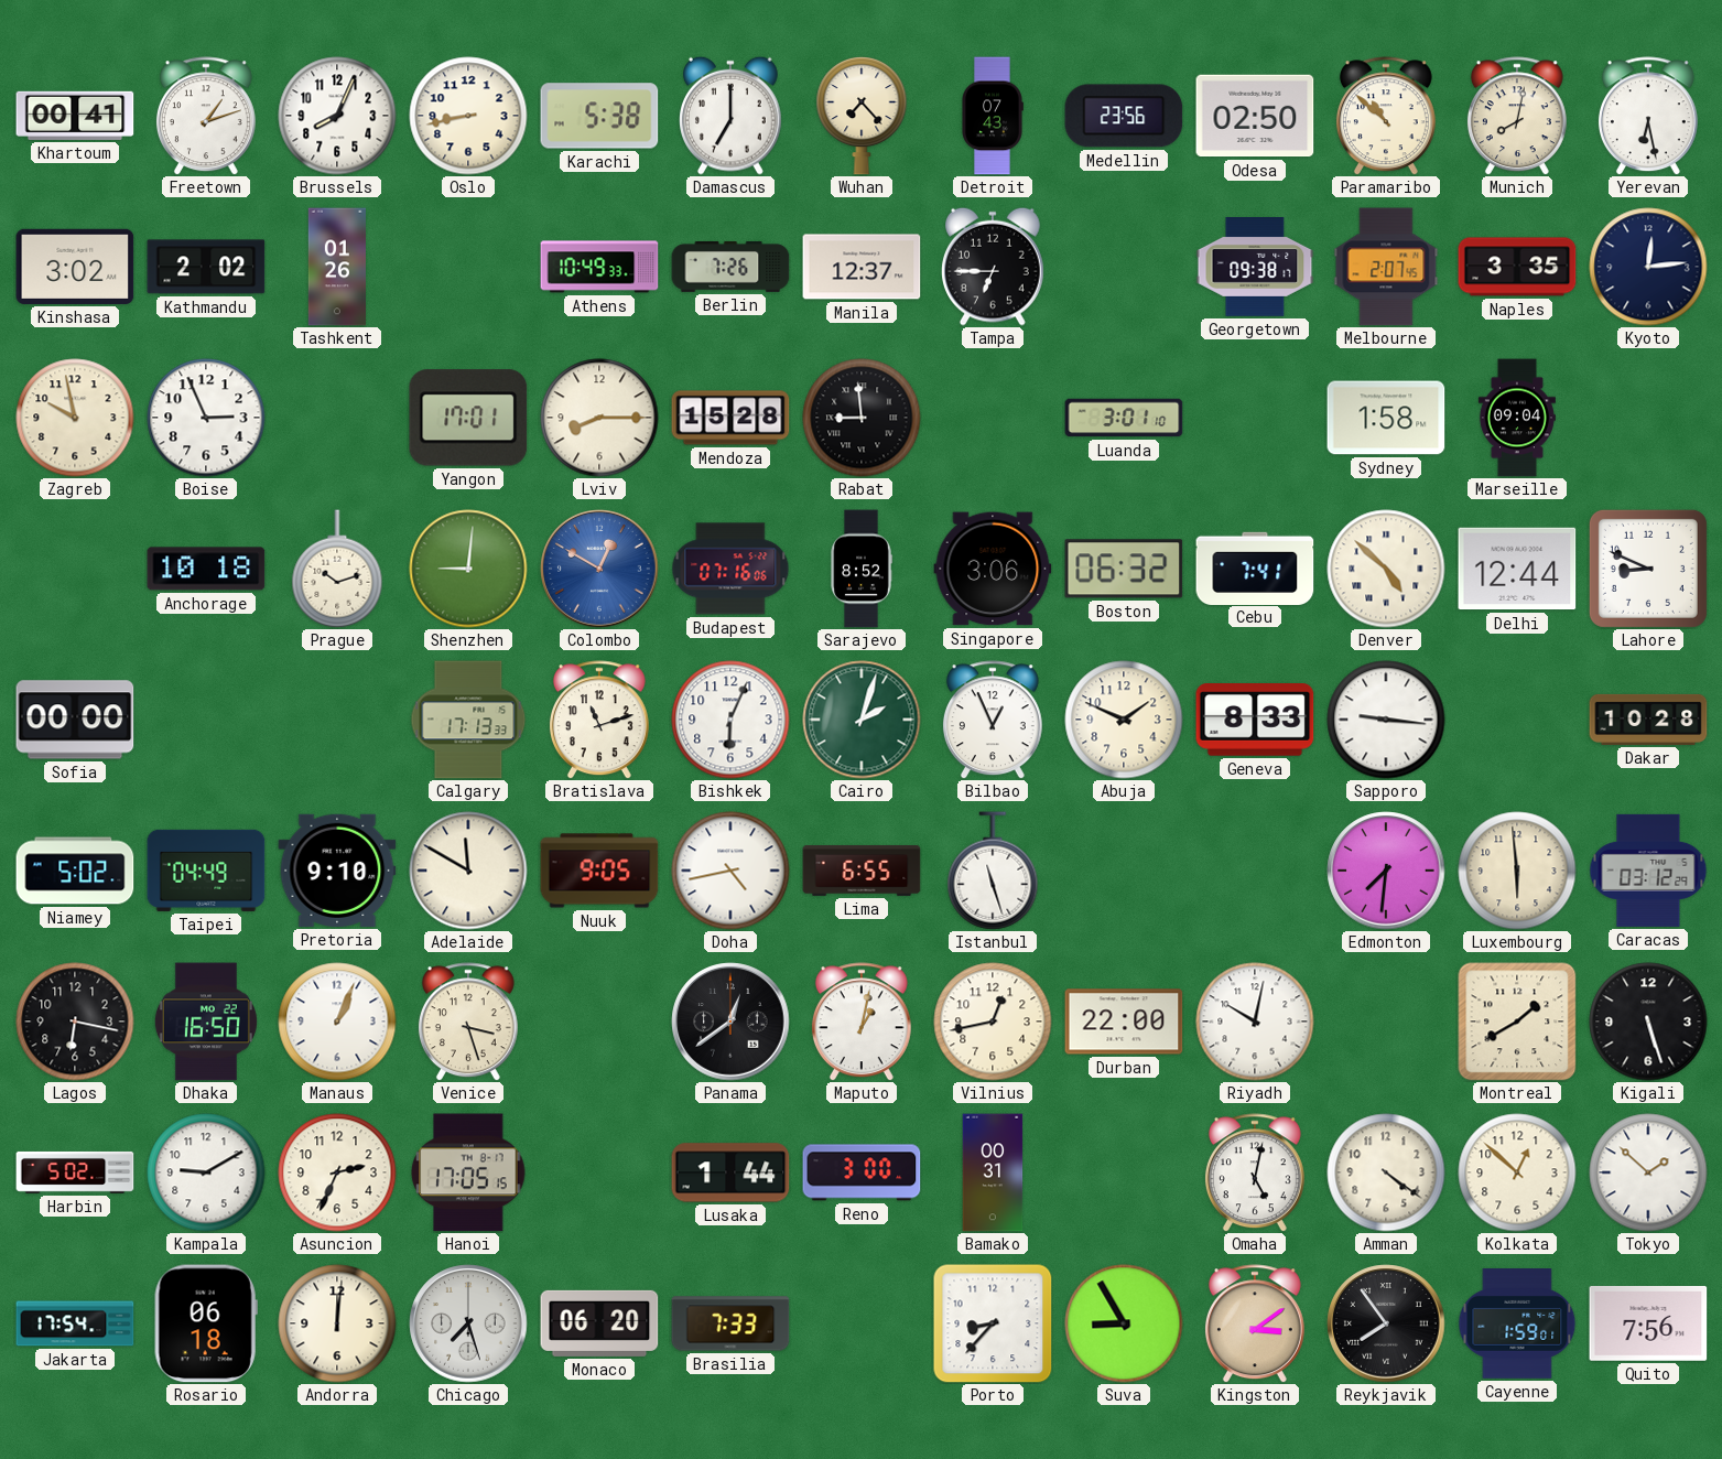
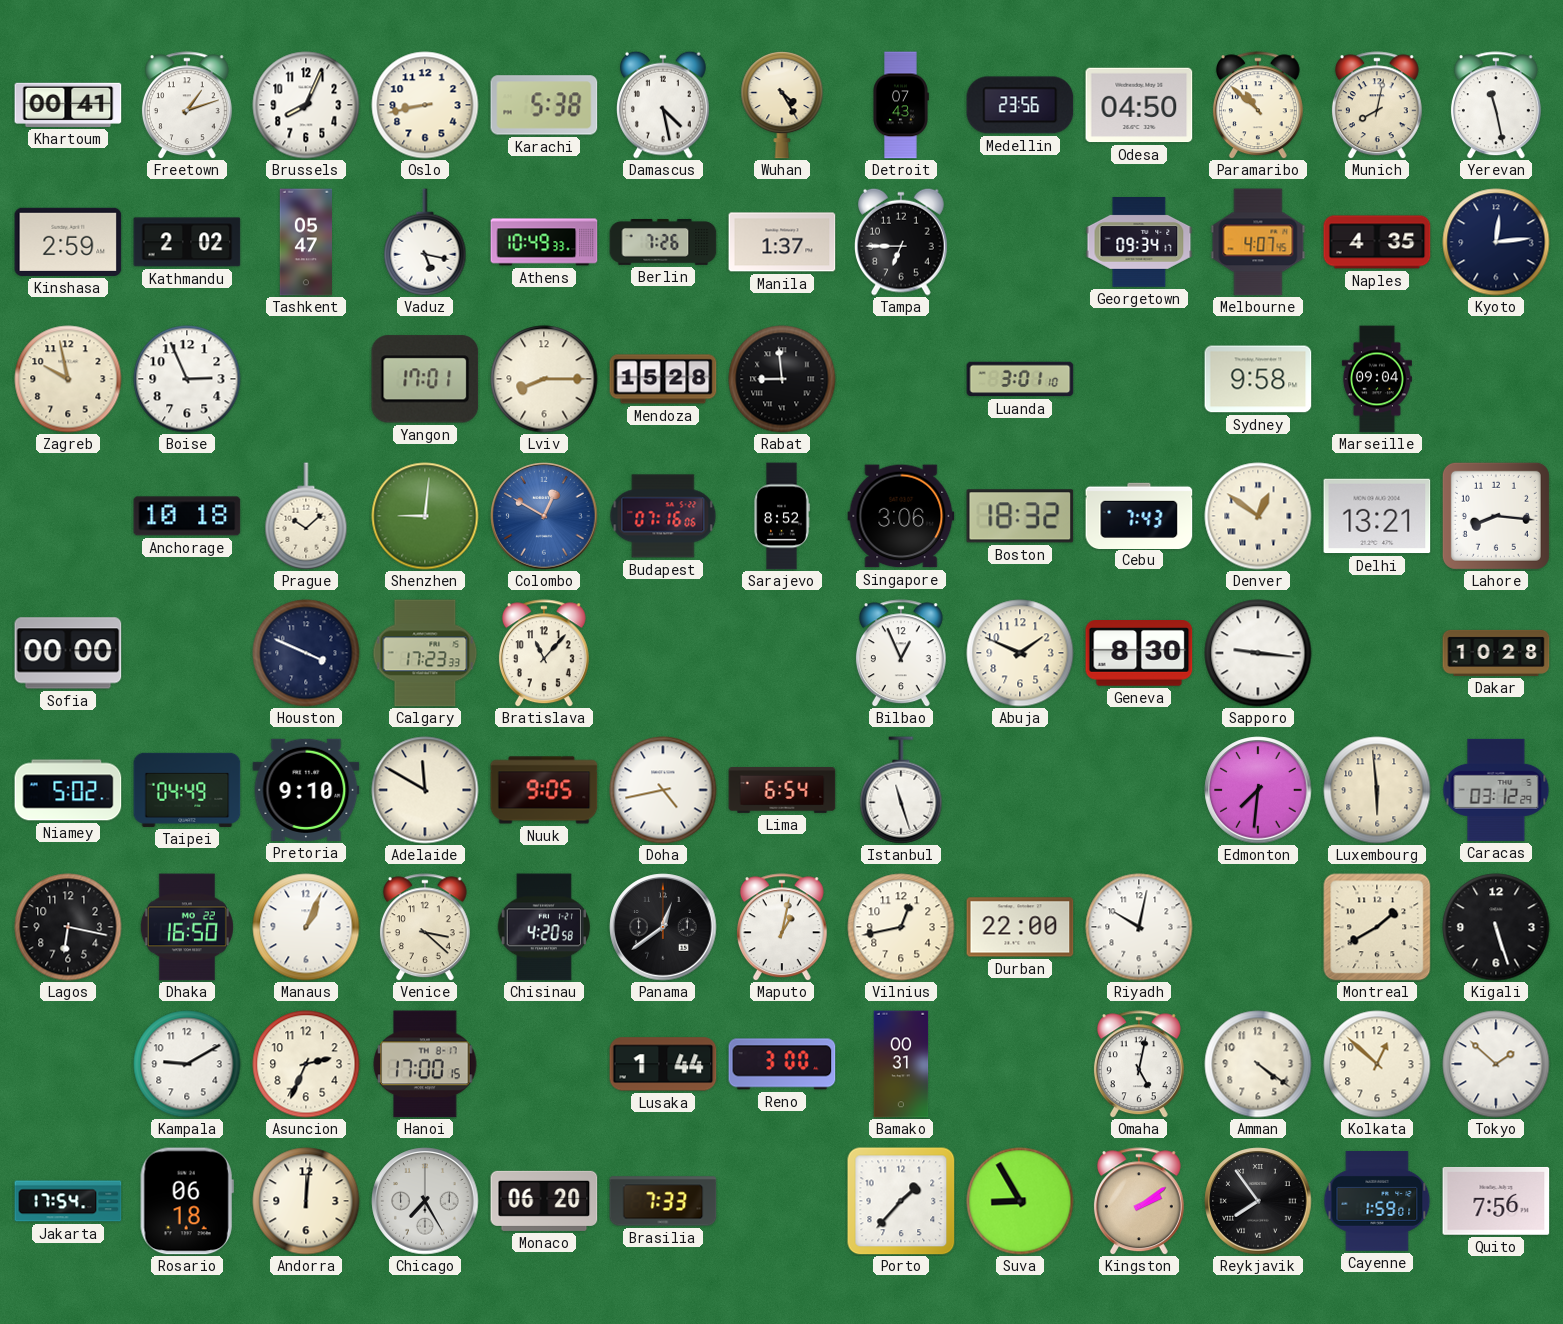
Damascus: 7:00 -> 4:28
Wuhan: 7:23 -> 4:25
Odesa: 02:50 -> 04:50
Yerevan: 6:28 -> 11:28
Kinshasa: 3:02 -> 2:59
Tashkent: 01:26 -> 05:47
Vaduz: none -> 5:17
Manila: 12:37 -> 1:37
Georgetown: 09:38 -> 09:34
Melbourne: 2:07 -> 4:07
Naples: 3:35 -> 4:35
Sydney: 1:58 -> 9:58
Prague: 10:12 -> 10:08
Boston: 06:32 -> 18:32
Cebu: 7:41 -> 7:43
Denver: 4:52 -> 12:51
Delhi: 12:44 -> 13:21
Lahore: 8:49 -> 8:16
Houston: none -> 3:49
Calgary: 17:13 -> 17:23
Bratislava: 11:12 -> 11:07
Bishkek: 6:04 -> none
Cairo: 2:03 -> none
Geneva: 8:33 -> 8:30
Lima: 6:55 -> 6:54
Venice: 3:27 -> 3:22
Chisinau: none -> 4:20
Harbin: 5:02 -> none
Hanoi: 17:05 -> 17:00
Chicago: 7:27 -> 7:25
Porto: 8:37 -> 1:37
Kingston: 3:09 -> 2:09
